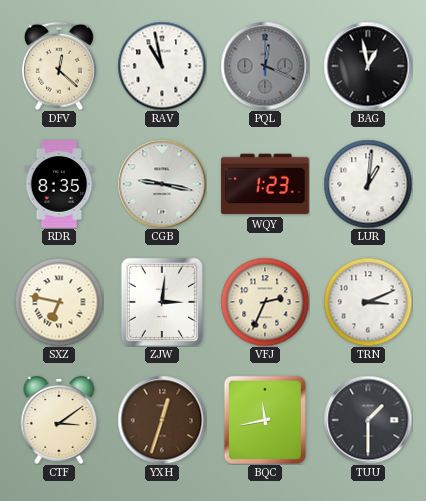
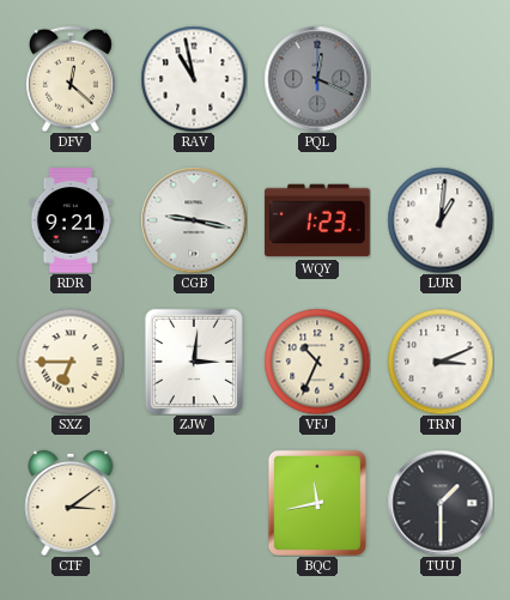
BAG: 12:58 -> none
RDR: 8:35 -> 9:21
SXZ: 6:47 -> 6:45
VFJ: 2:34 -> 10:34
YXH: 12:33 -> none
